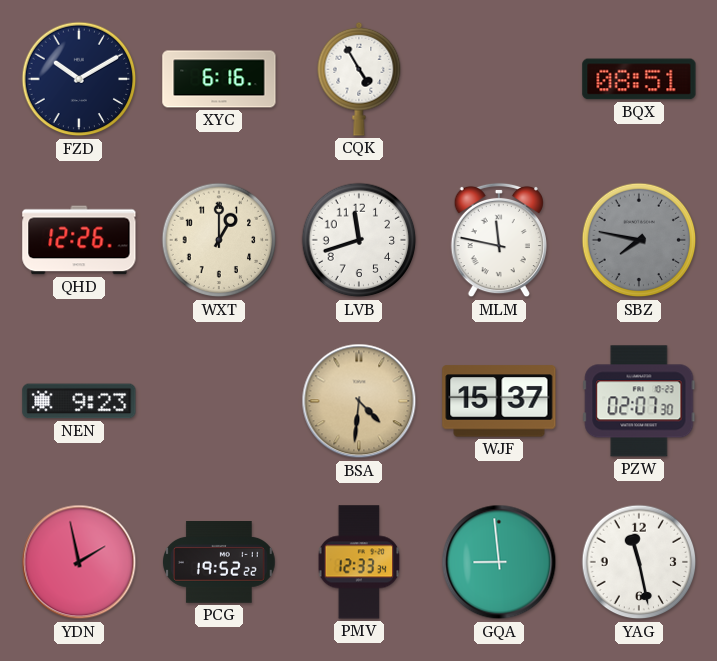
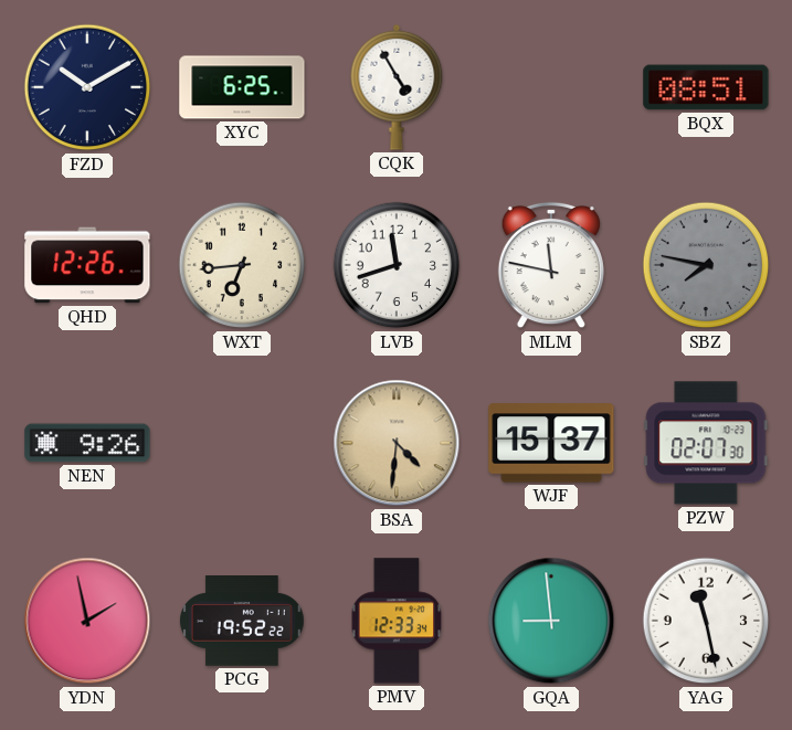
XYC: 6:16 -> 6:25
WXT: 1:00 -> 6:44
NEN: 9:23 -> 9:26
